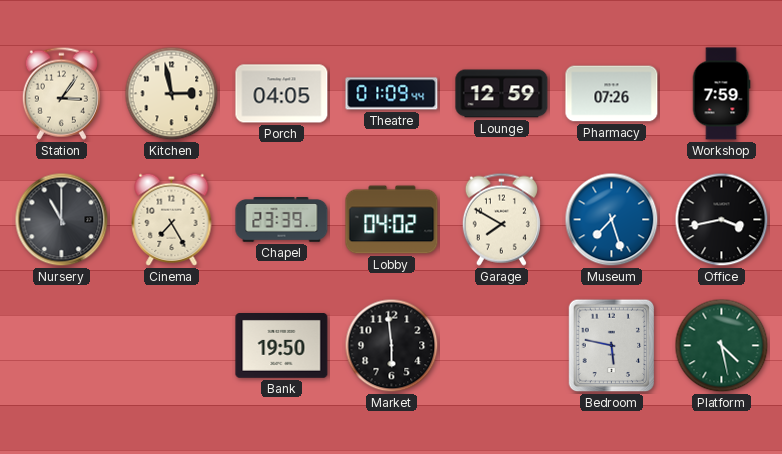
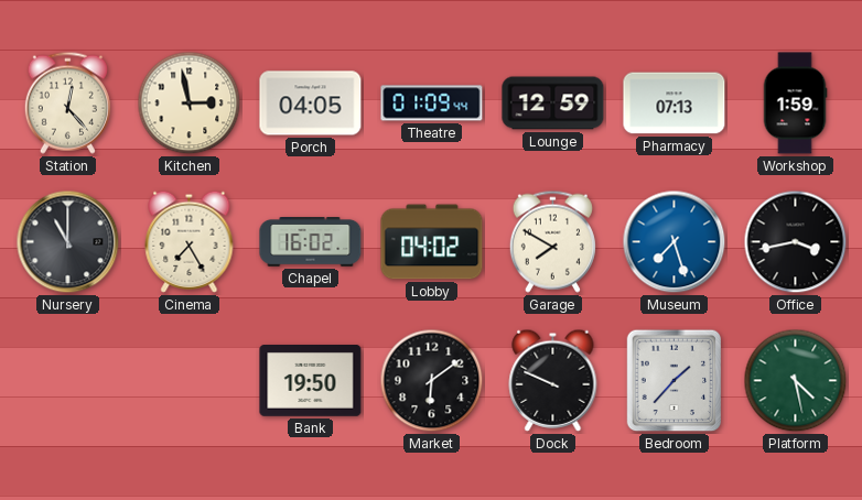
Station: 3:06 -> 12:23
Pharmacy: 07:26 -> 07:13
Workshop: 7:59 -> 1:59
Chapel: 23:39 -> 16:02
Market: 5:59 -> 6:09
Dock: none -> 9:49
Bedroom: 5:47 -> 1:37
